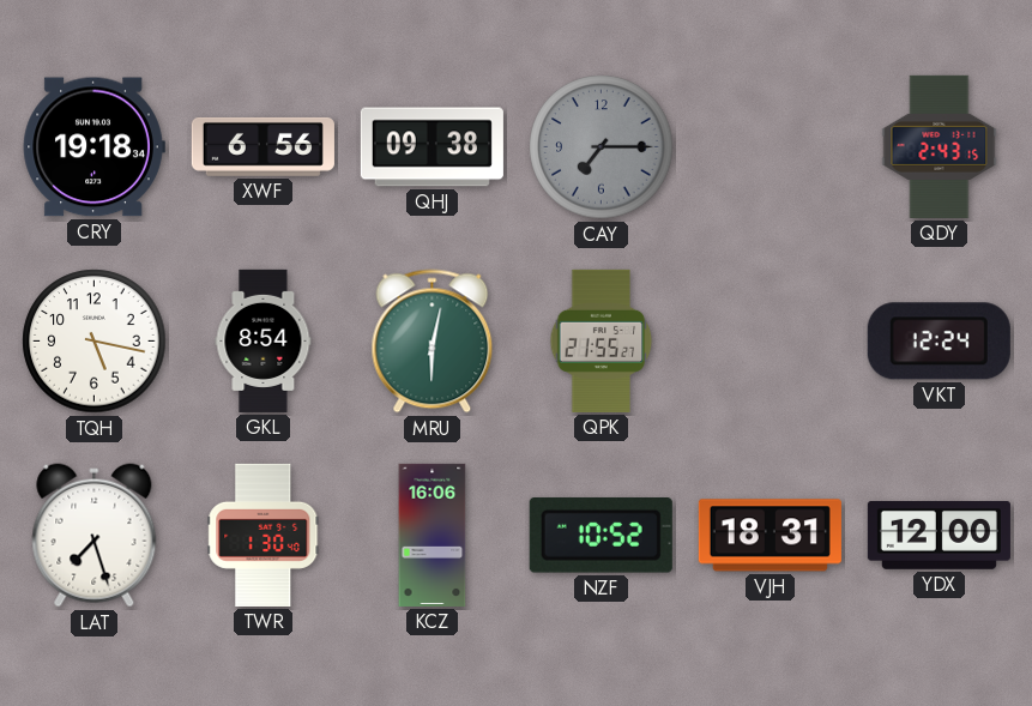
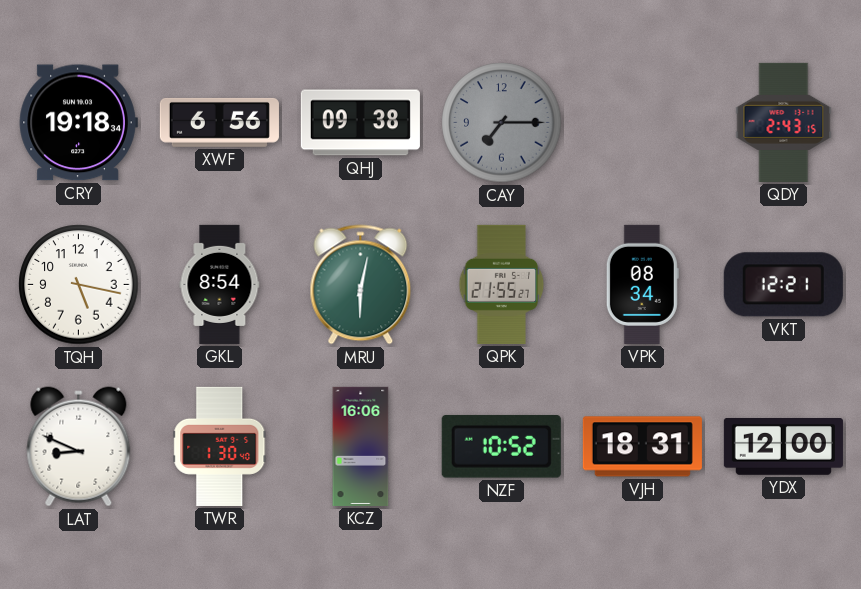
VPK: none -> 08:34
VKT: 12:24 -> 12:21
LAT: 7:27 -> 8:49
